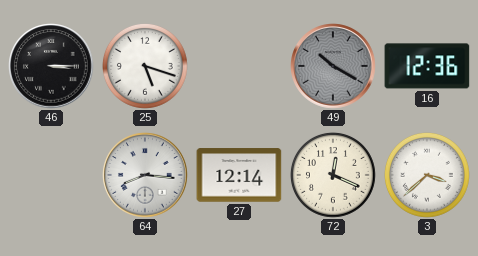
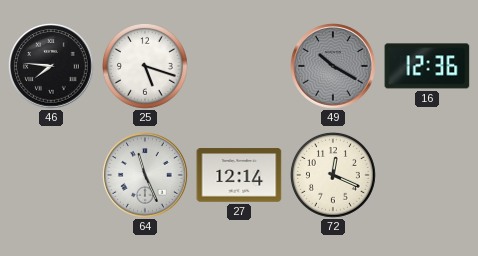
46: 3:15 -> 7:46
64: 8:16 -> 11:26
3: 3:38 -> none
